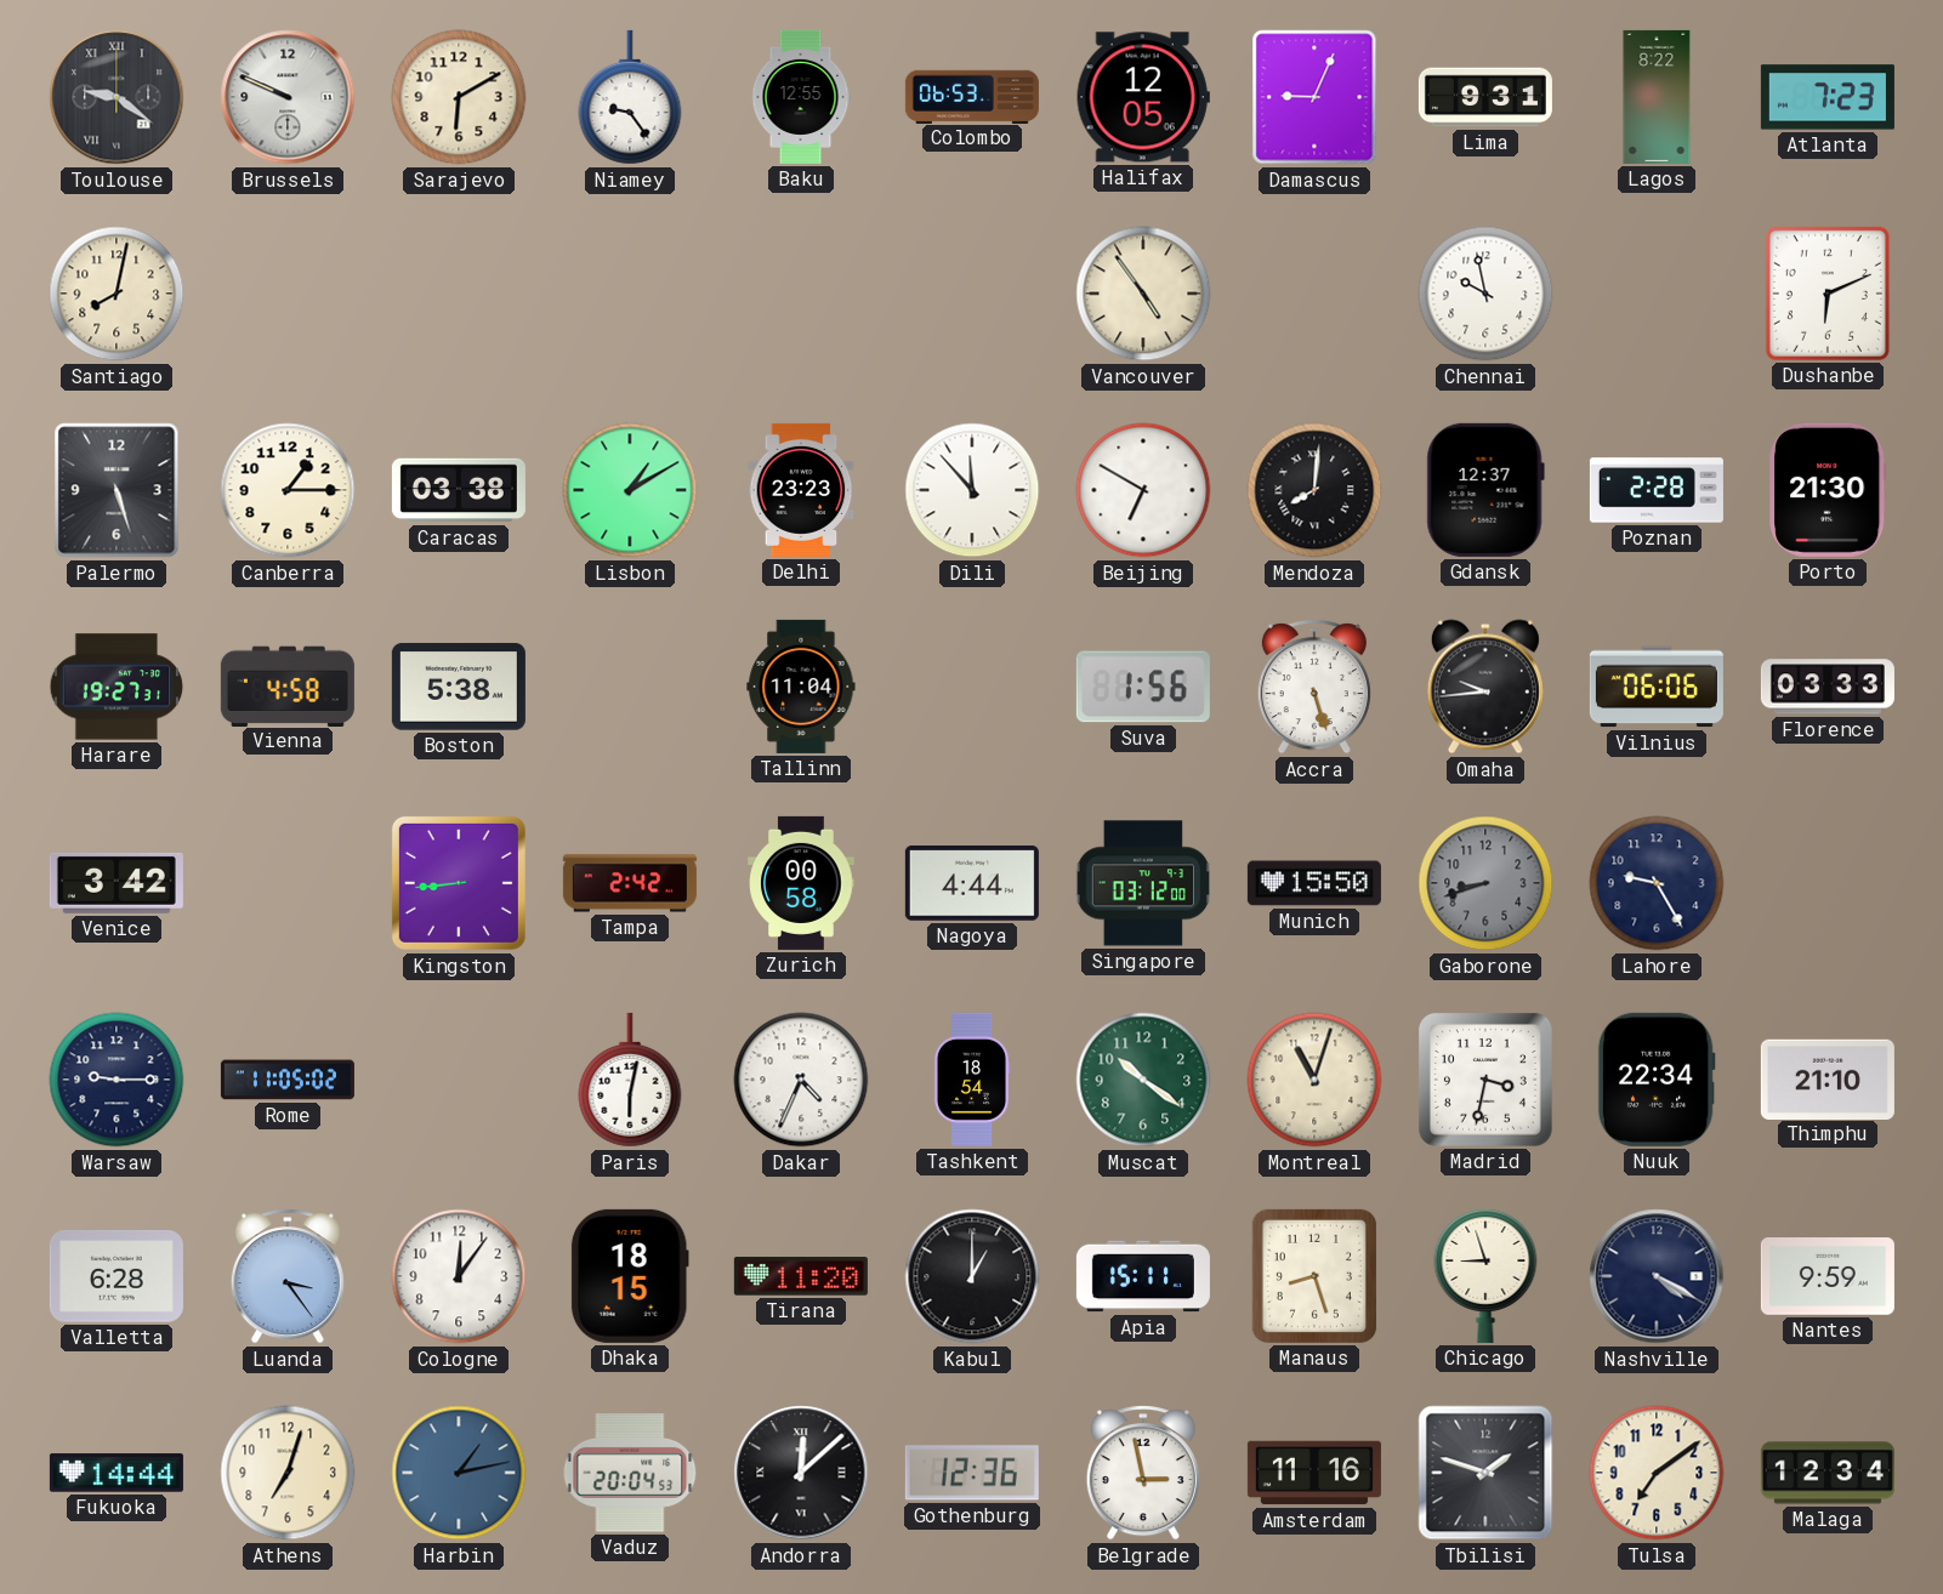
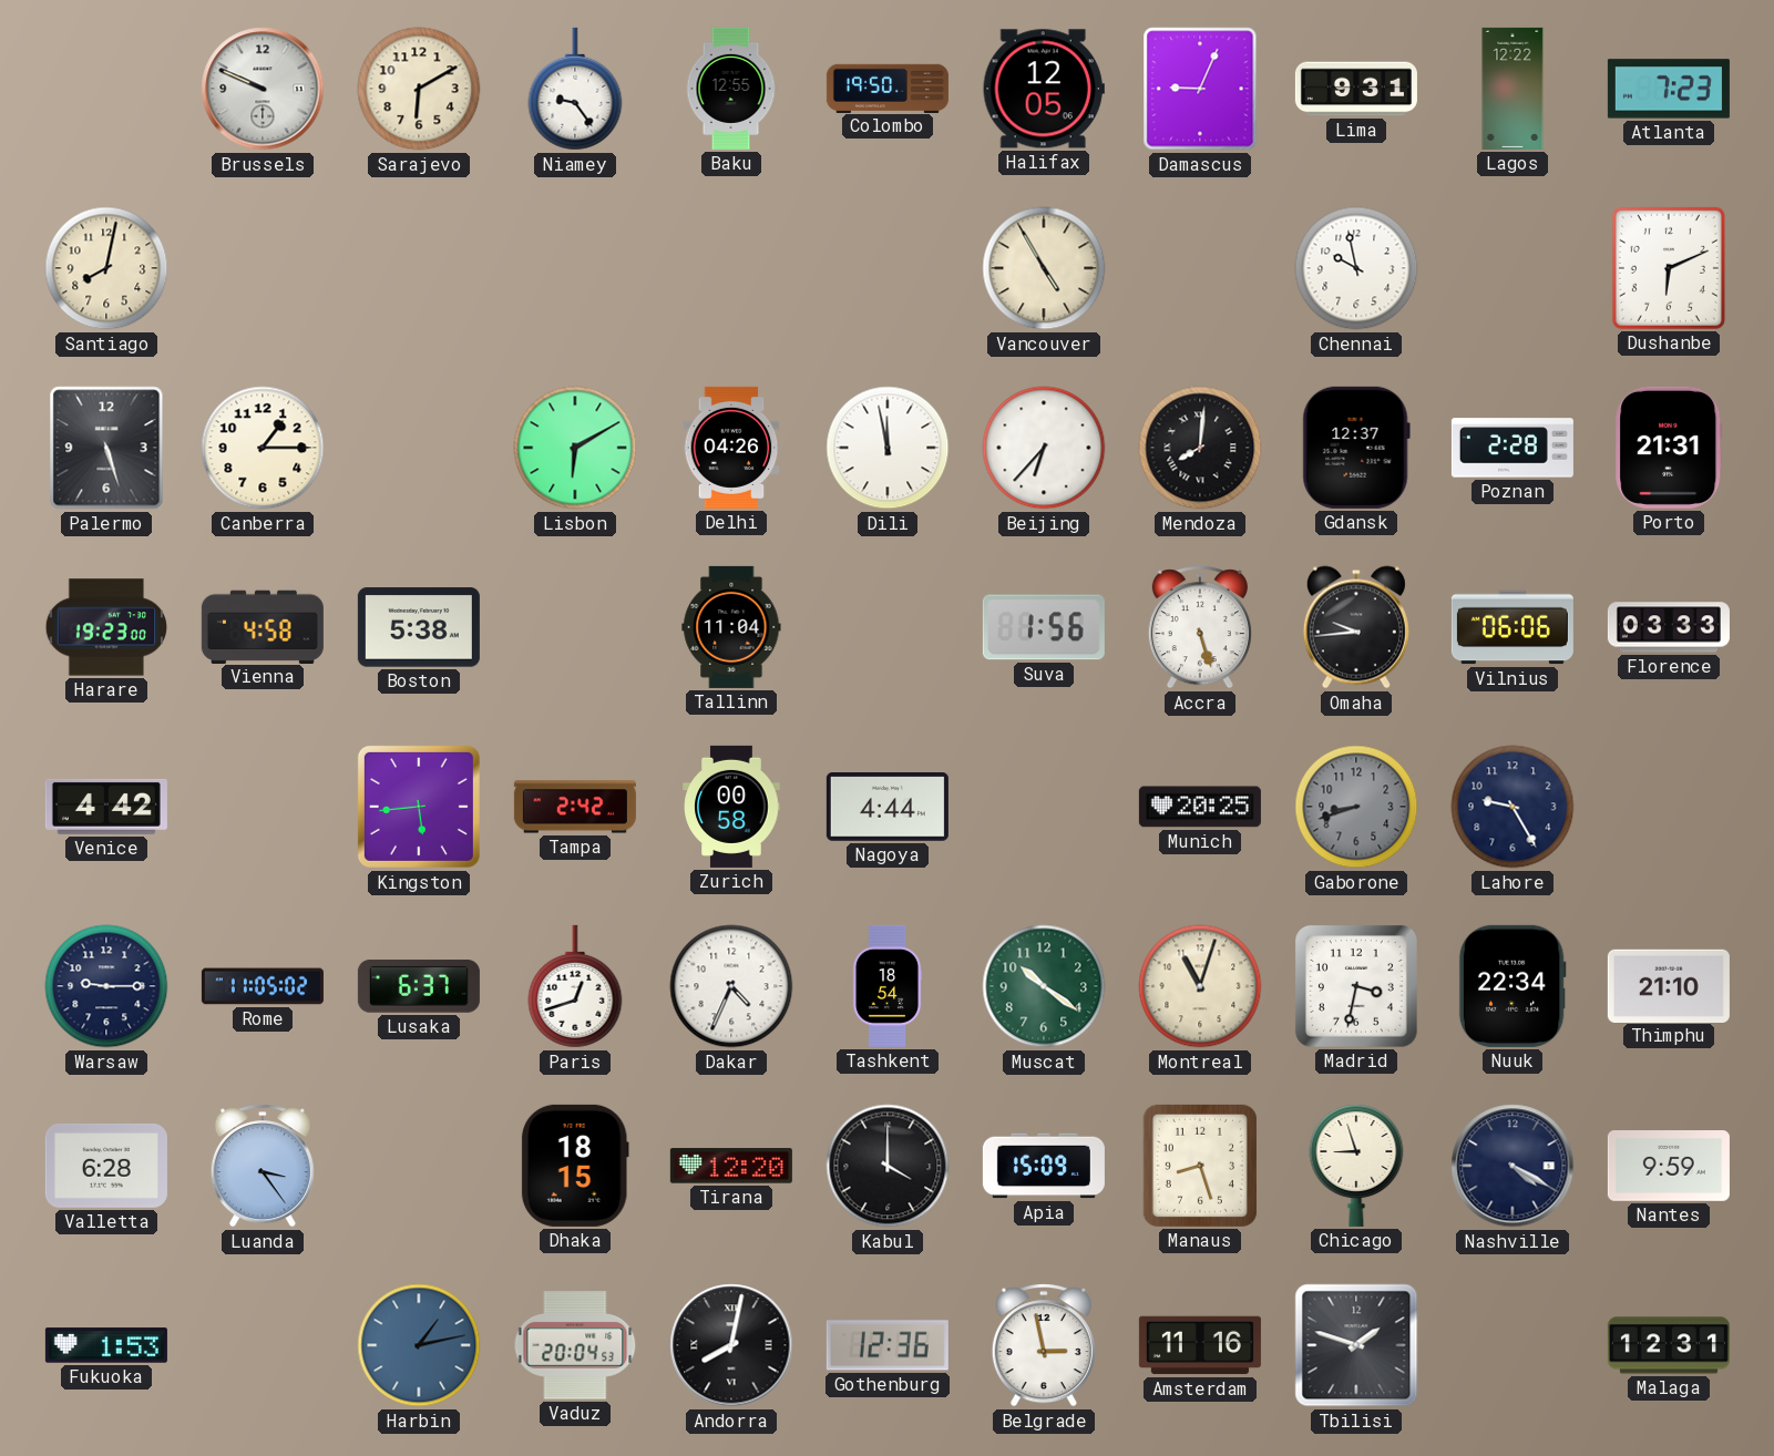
Toulouse: 9:21 -> none
Colombo: 06:53 -> 19:50
Lagos: 8:22 -> 12:22
Vancouver: 4:54 -> 4:55
Caracas: 03:38 -> none
Lisbon: 1:10 -> 6:10
Delhi: 23:23 -> 04:26
Dili: 11:53 -> 11:58
Beijing: 6:50 -> 6:37
Porto: 21:30 -> 21:31
Harare: 19:27 -> 19:23
Venice: 3:42 -> 4:42
Kingston: 8:44 -> 5:44
Singapore: 03:12 -> none
Munich: 15:50 -> 20:25
Lusaka: none -> 6:37
Paris: 6:02 -> 12:42
Cologne: 12:06 -> none
Tirana: 11:20 -> 12:20
Kabul: 1:00 -> 4:00
Apia: 15:11 -> 15:09
Fukuoka: 14:44 -> 1:53
Athens: 7:03 -> none
Andorra: 12:08 -> 8:02
Tulsa: 7:09 -> none
Malaga: 12:34 -> 12:31
